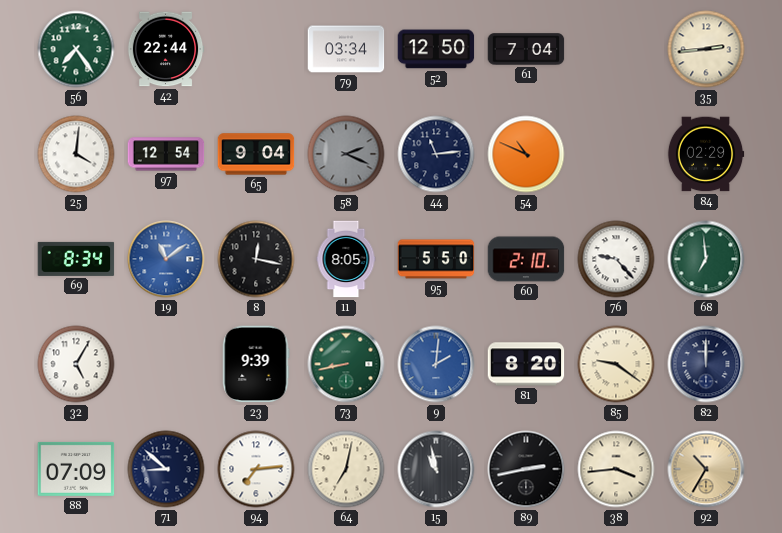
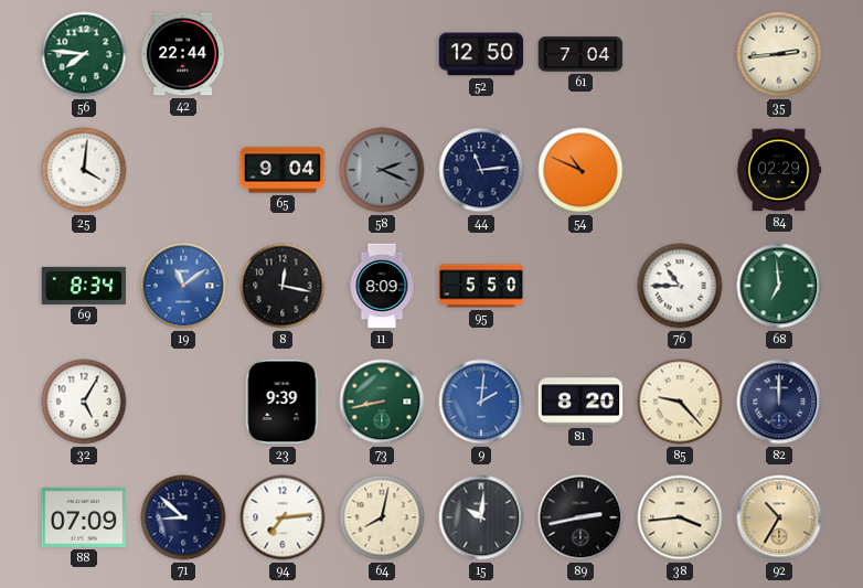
56: 7:24 -> 7:46
79: 03:34 -> none
97: 12:54 -> none
11: 8:05 -> 8:09
60: 2:10 -> none
76: 9:23 -> 10:45
85: 9:21 -> 9:23
64: 7:02 -> 8:02
15: 10:58 -> 10:01
